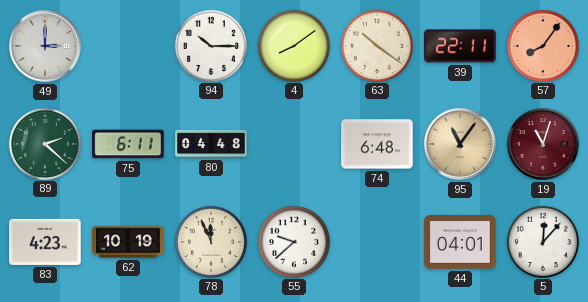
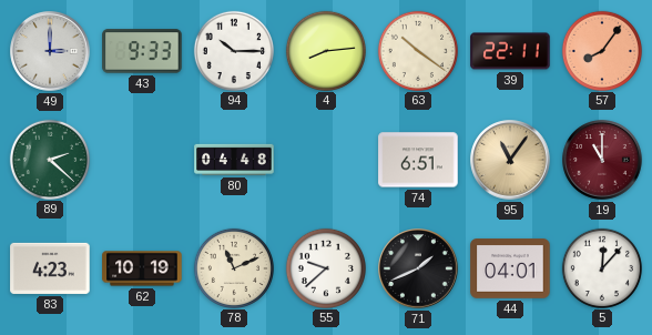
43: none -> 9:33
4: 8:09 -> 8:14
75: 6:11 -> none
74: 6:48 -> 6:51
19: 11:03 -> 11:00
78: 11:56 -> 11:11
71: none -> 1:41
